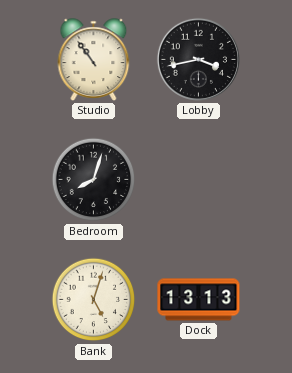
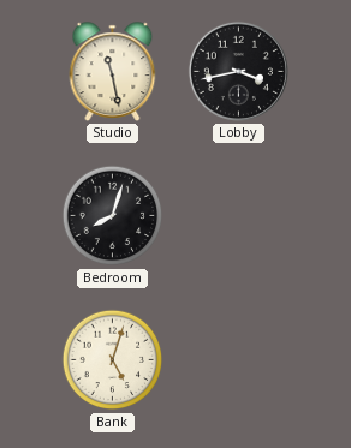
Studio: 10:54 -> 11:28
Dock: 13:13 -> none
